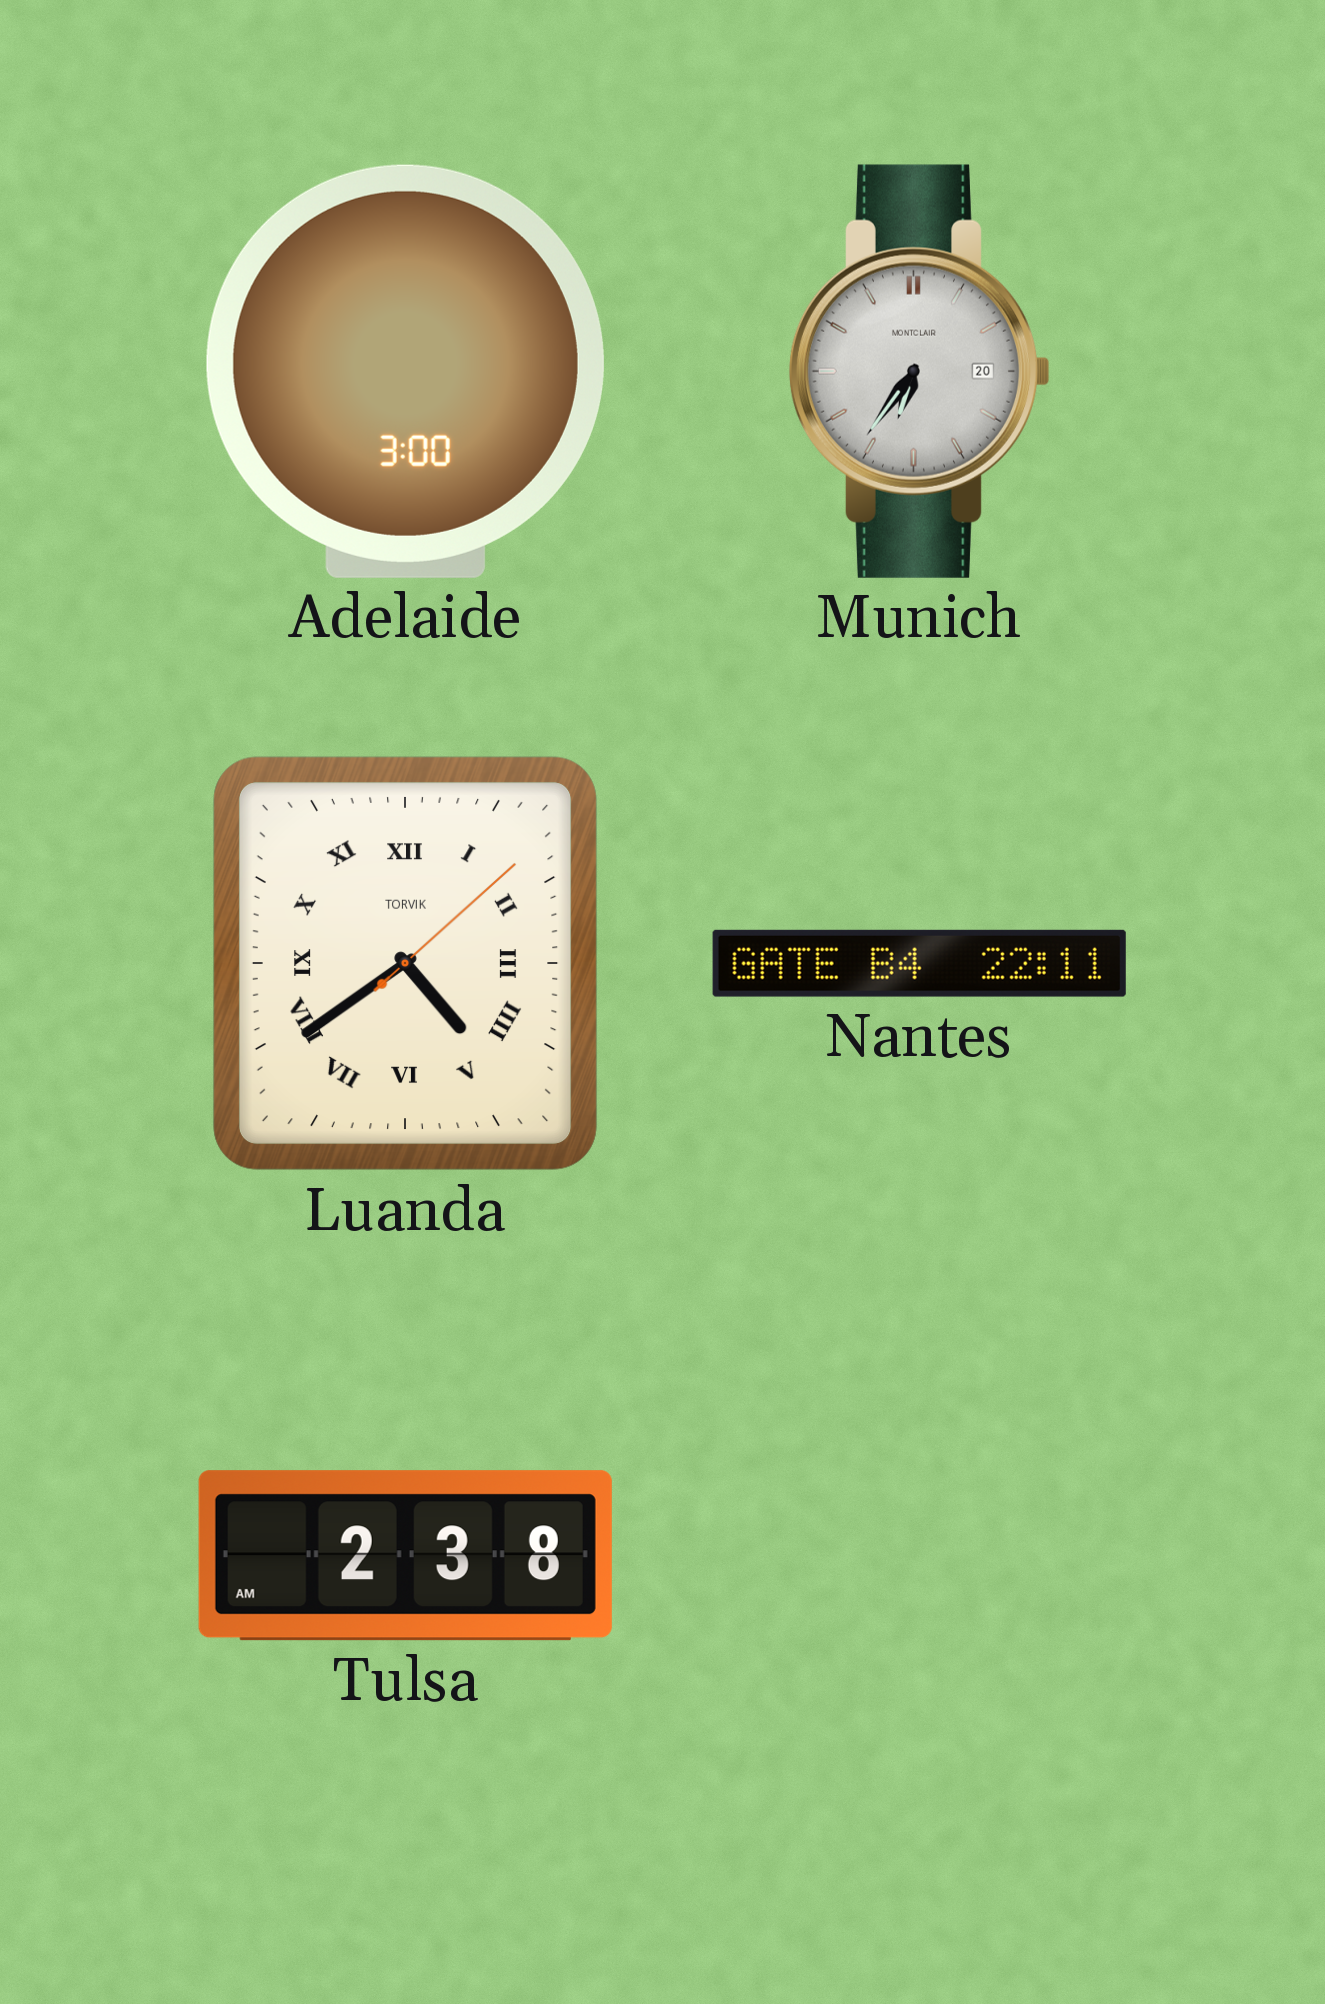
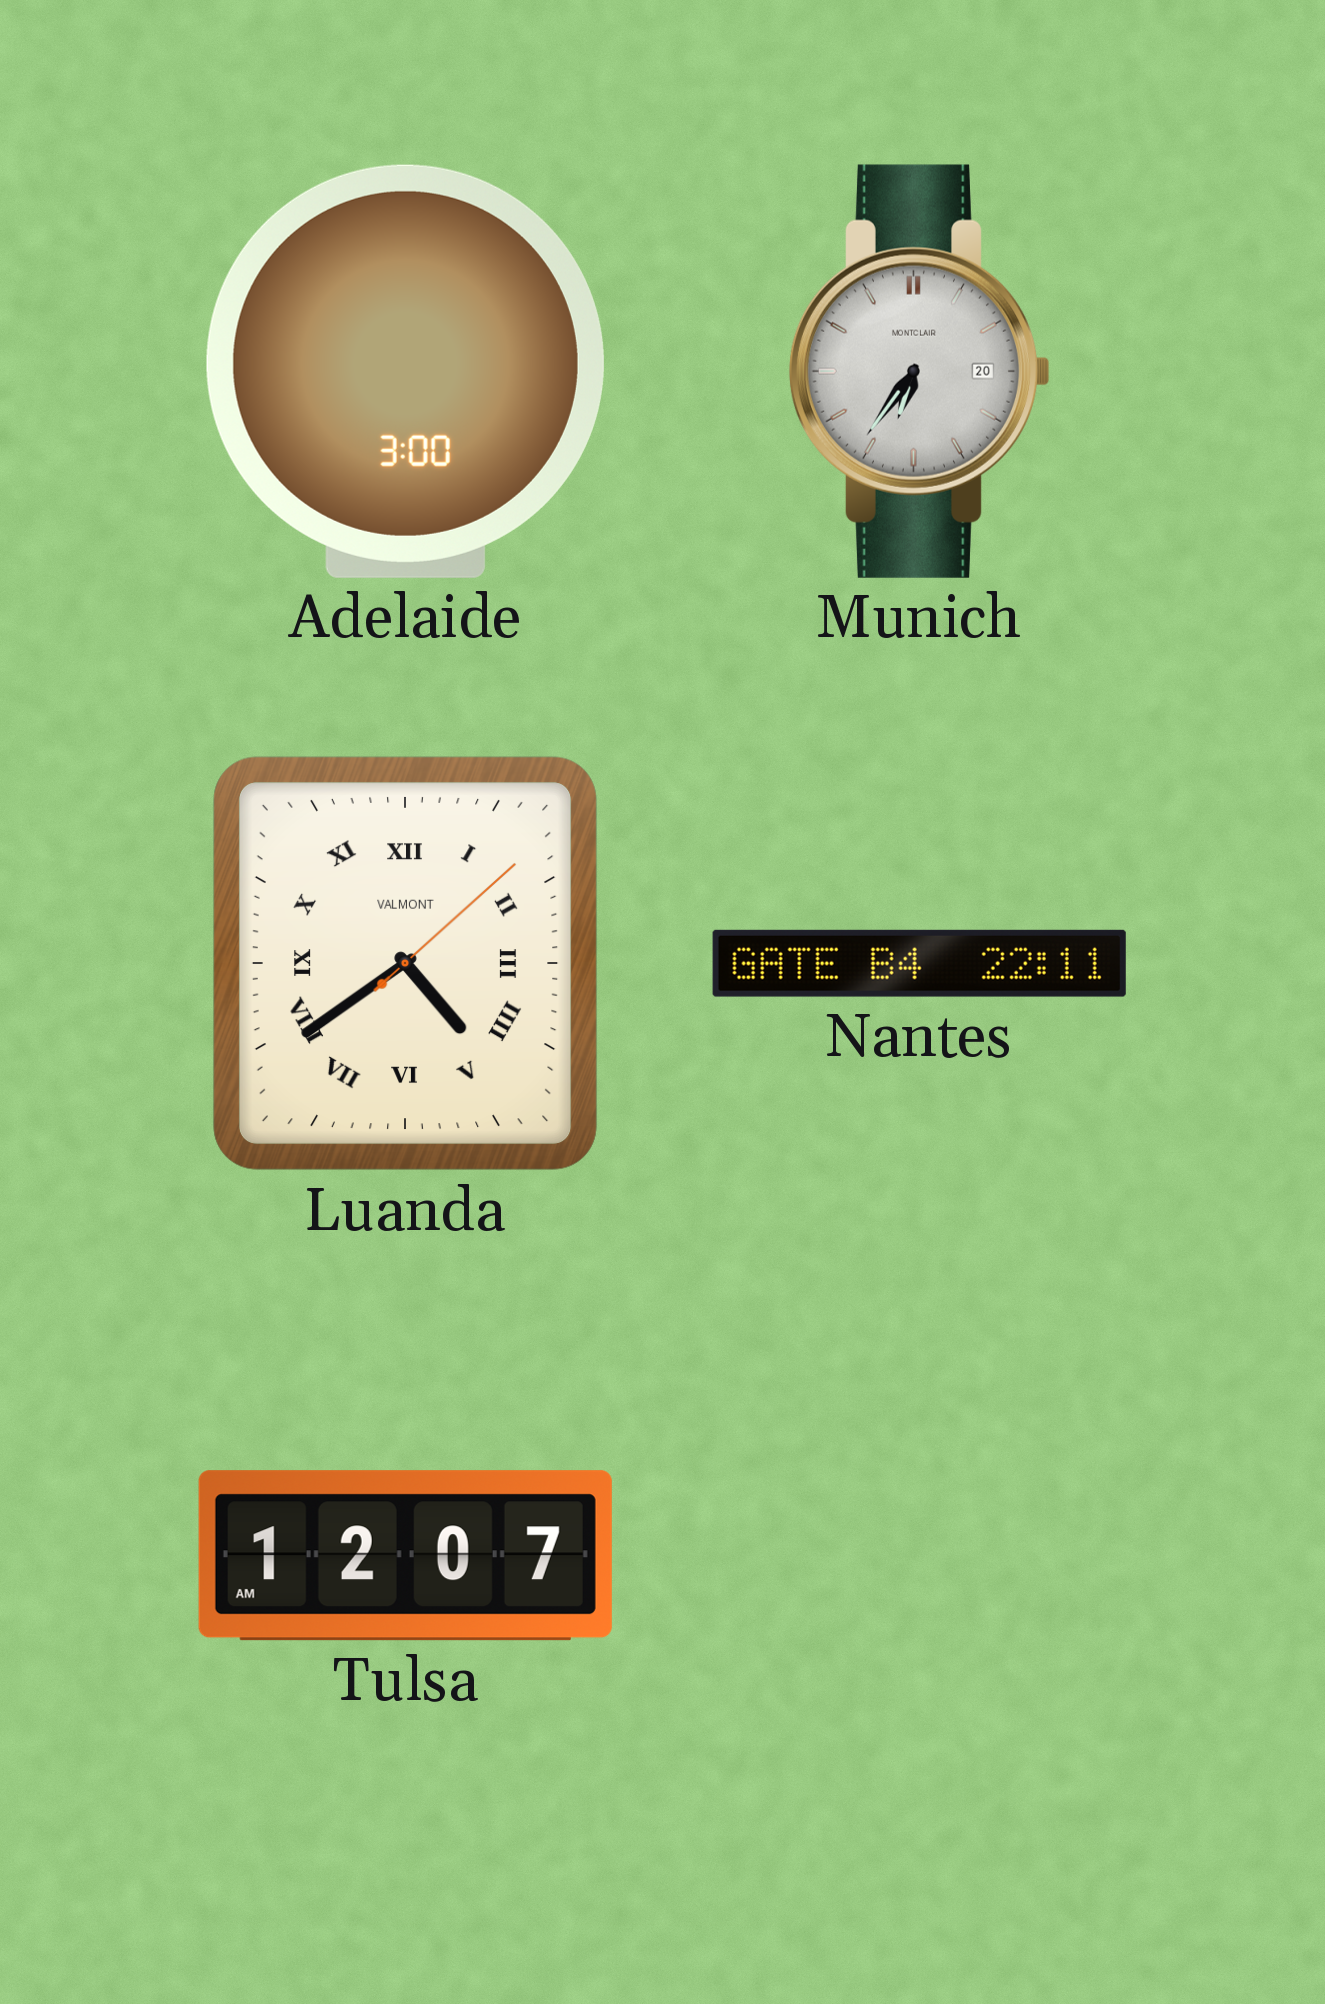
Luanda brand: TORVIK -> VALMONT
Tulsa: 2:38 -> 12:07
